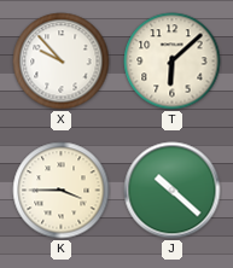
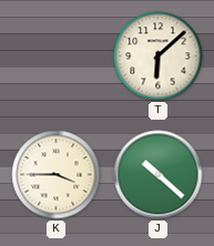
X: 9:53 -> none
